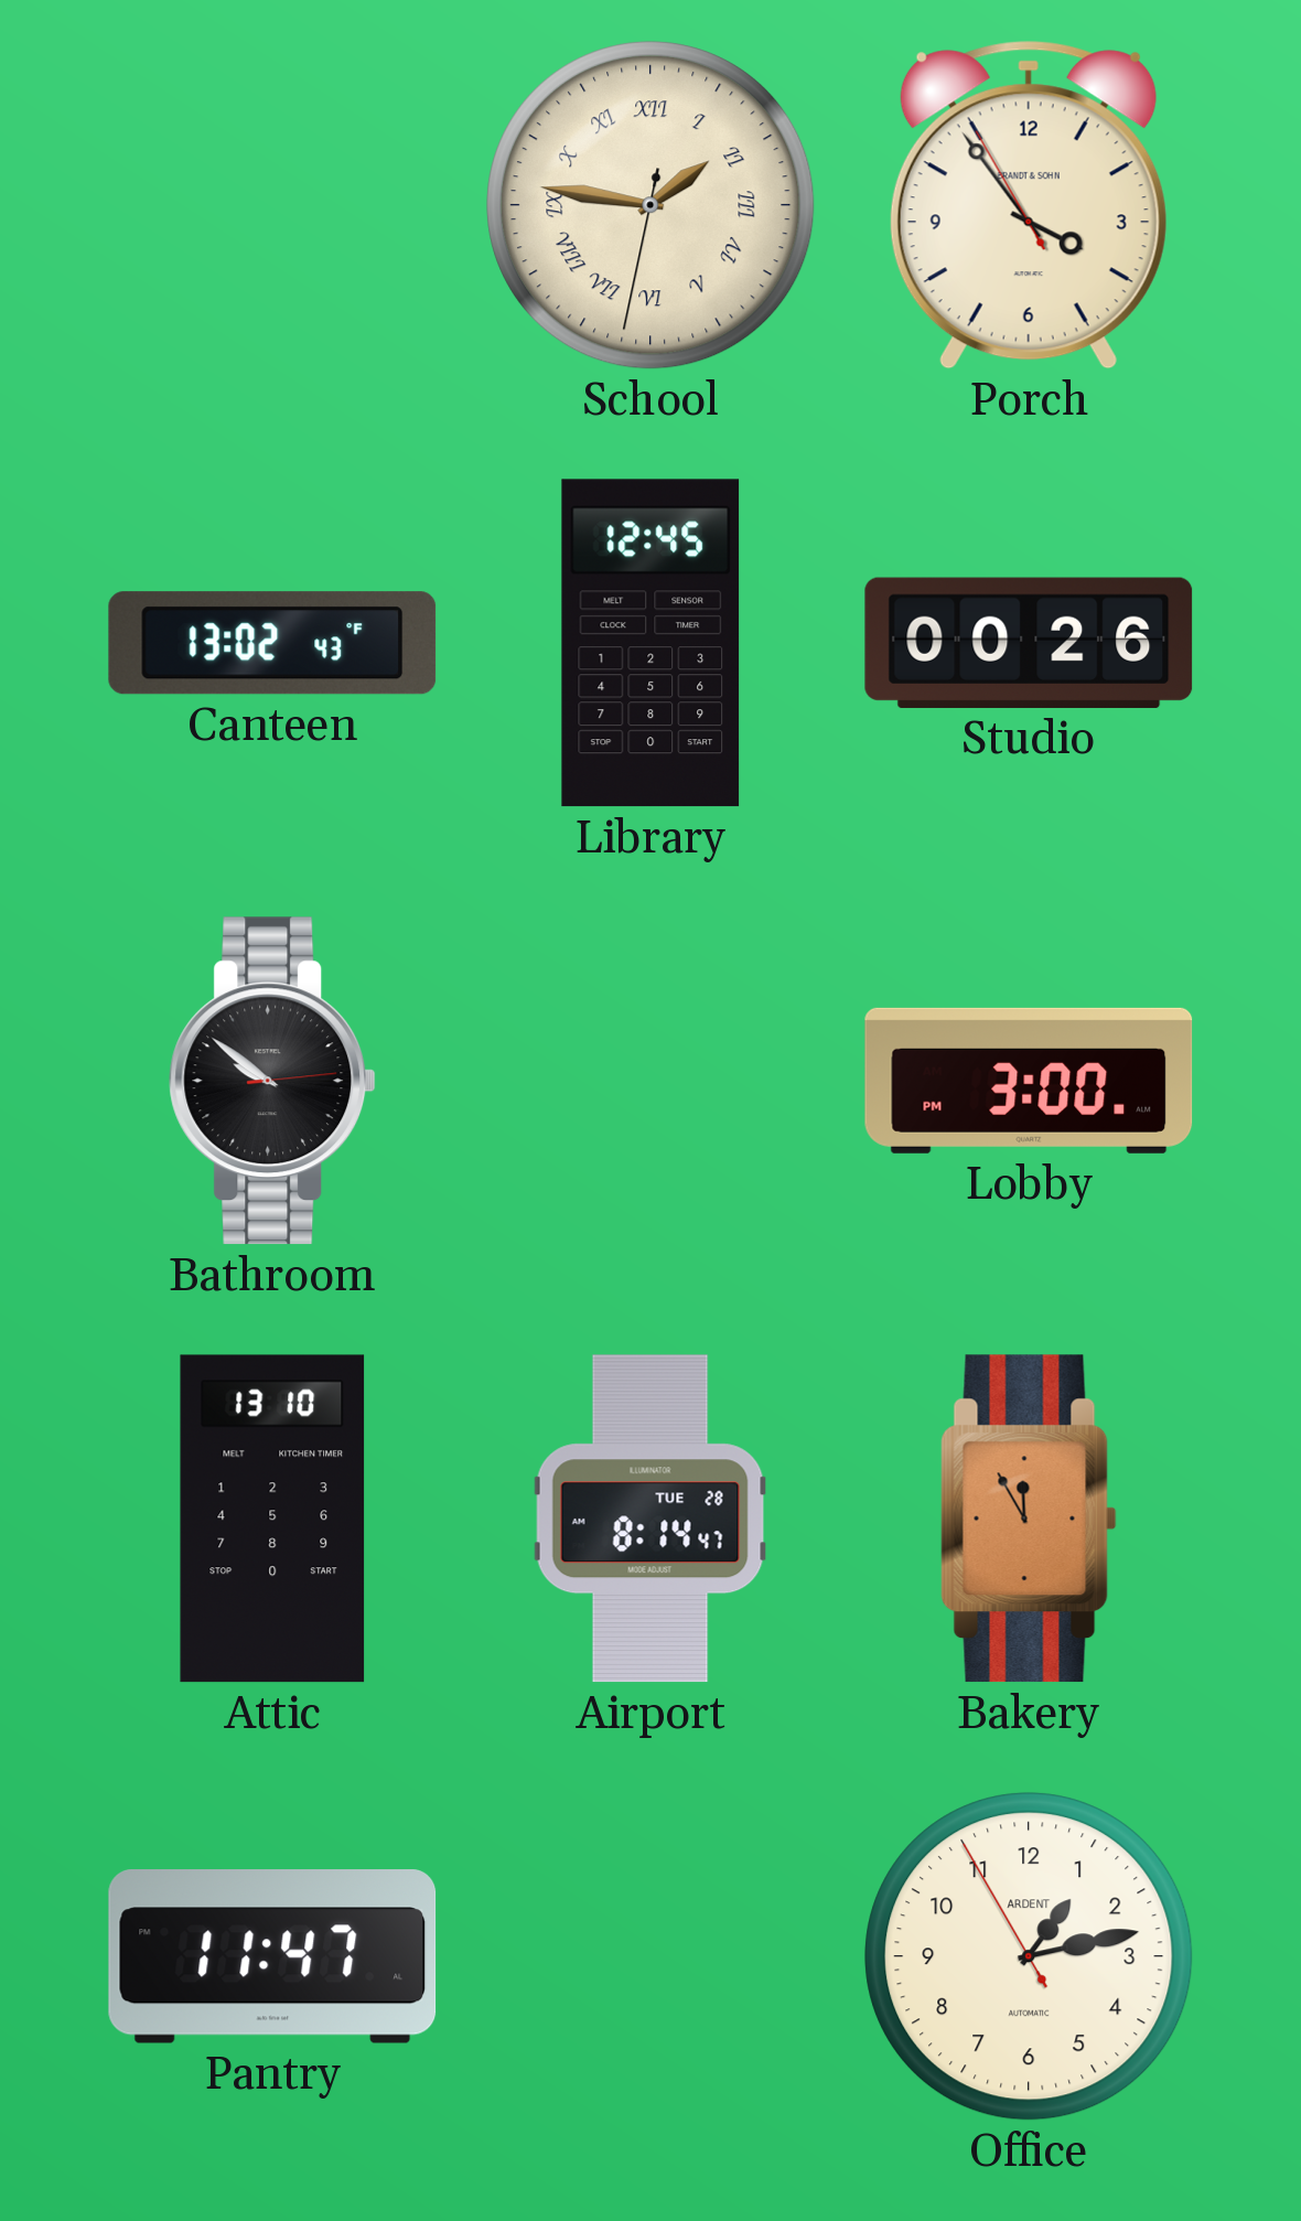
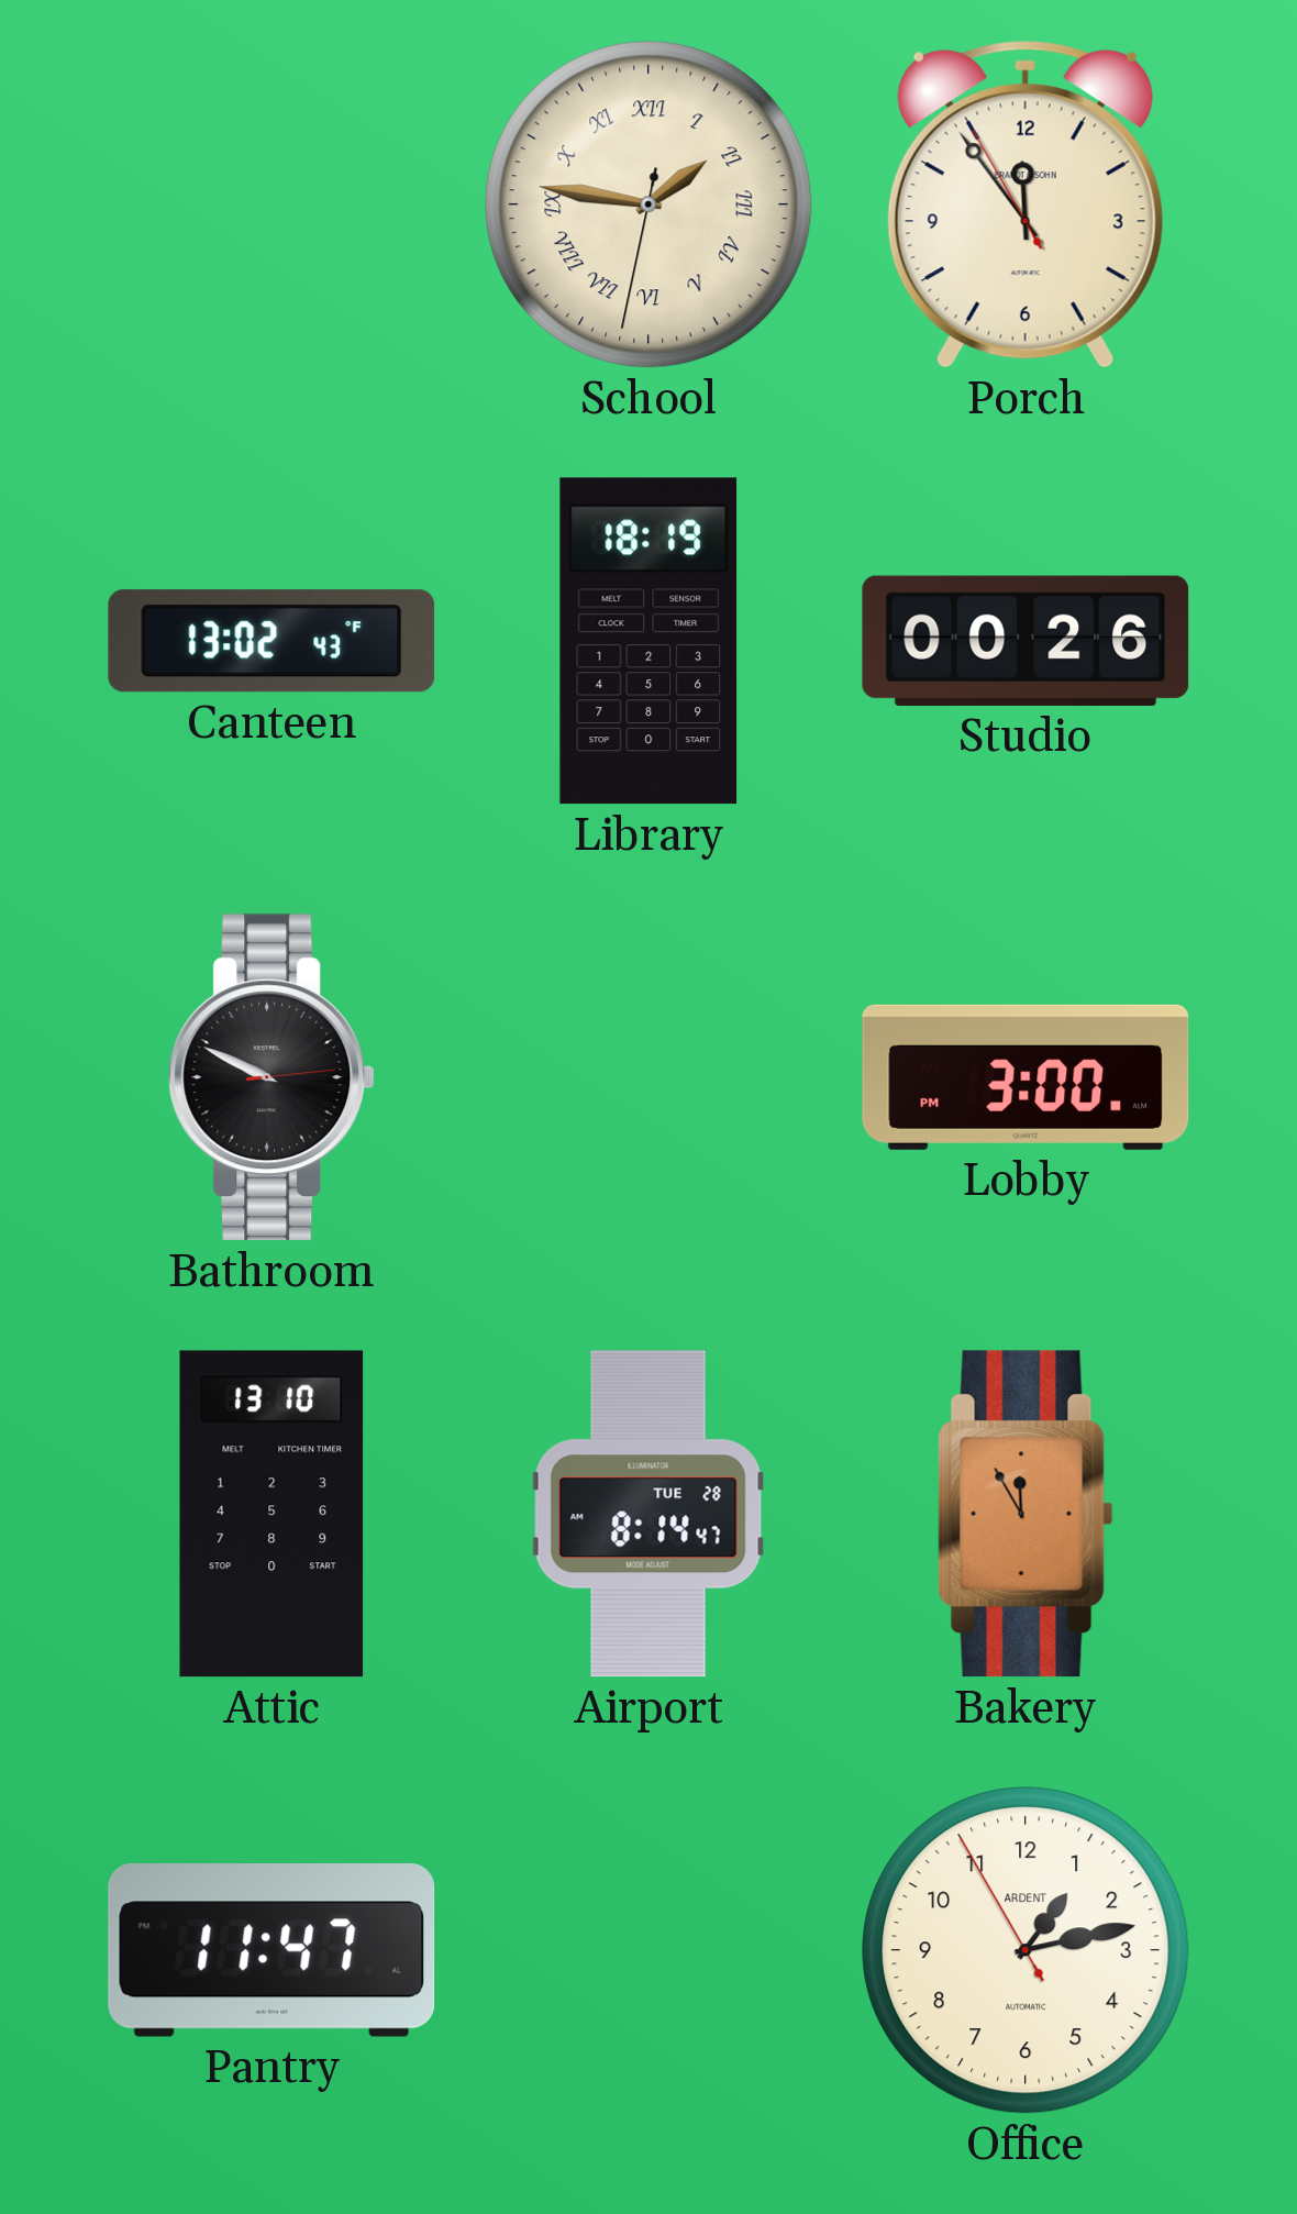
Porch: 3:53 -> 11:53
Library: 12:45 -> 18:19
Bathroom: 9:51 -> 9:49
